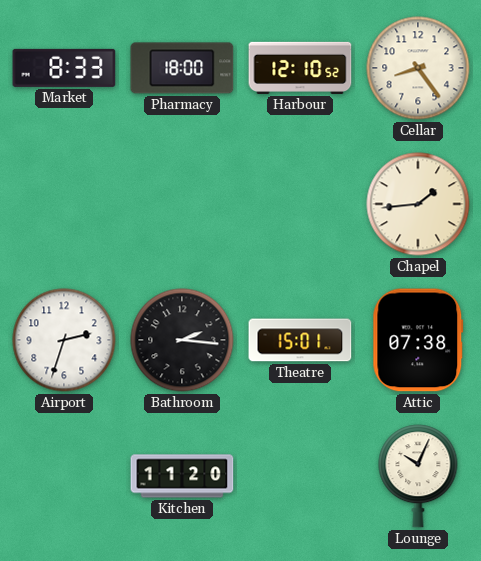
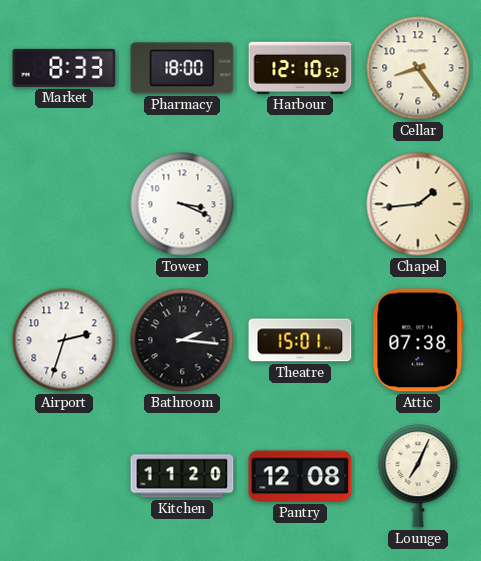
Tower: none -> 3:19
Pantry: none -> 12:08
Lounge: 10:04 -> 7:04
